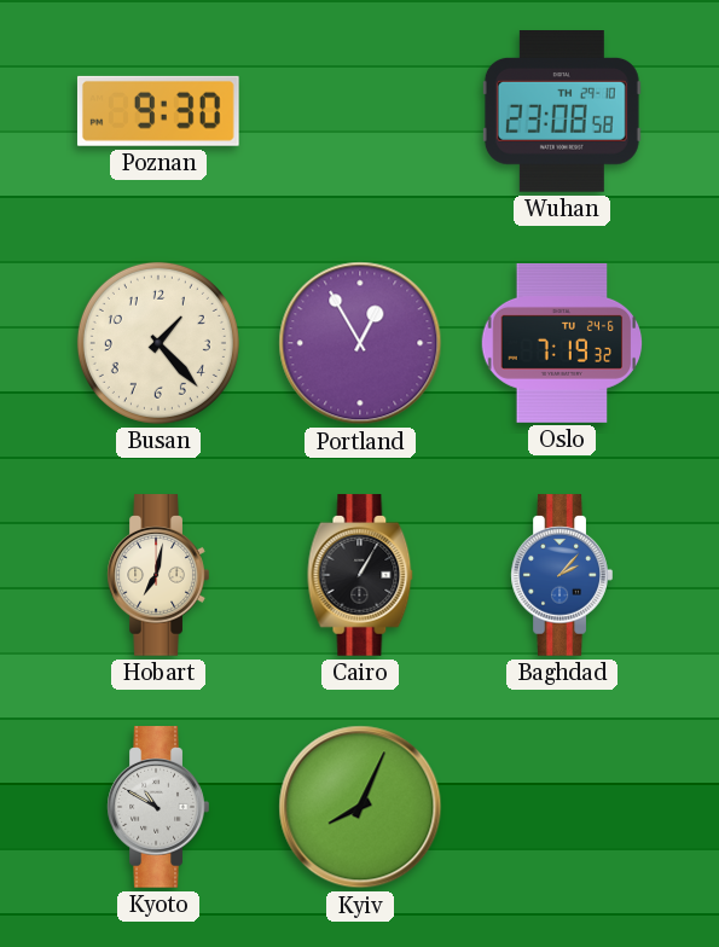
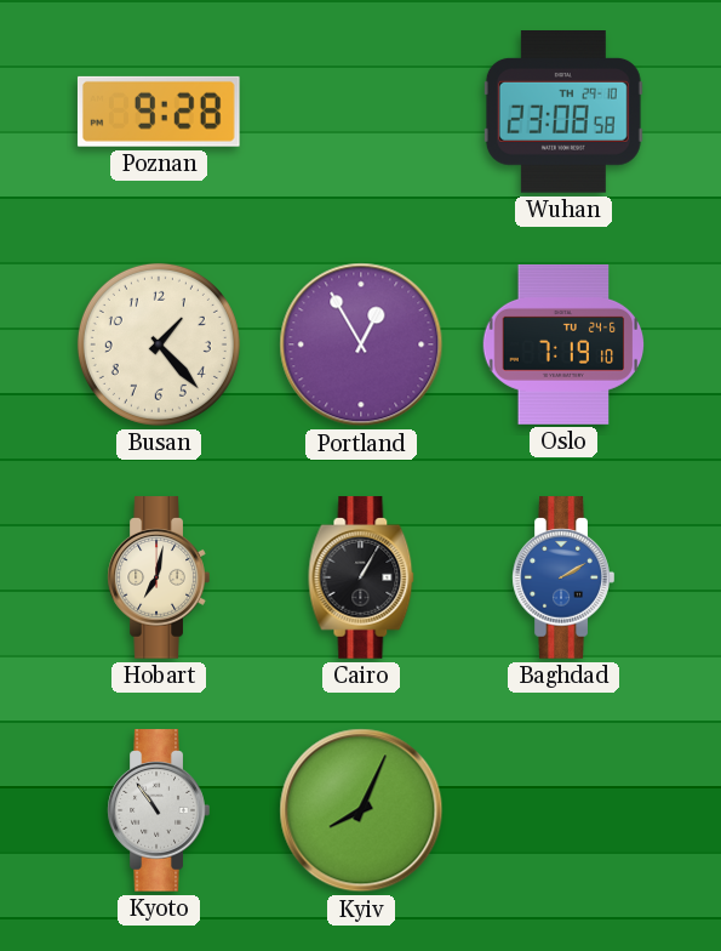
Poznan: 9:30 -> 9:28
Oslo: 7:19:32 -> 7:19:10
Baghdad: 2:07 -> 2:10
Kyoto: 10:50 -> 10:54
